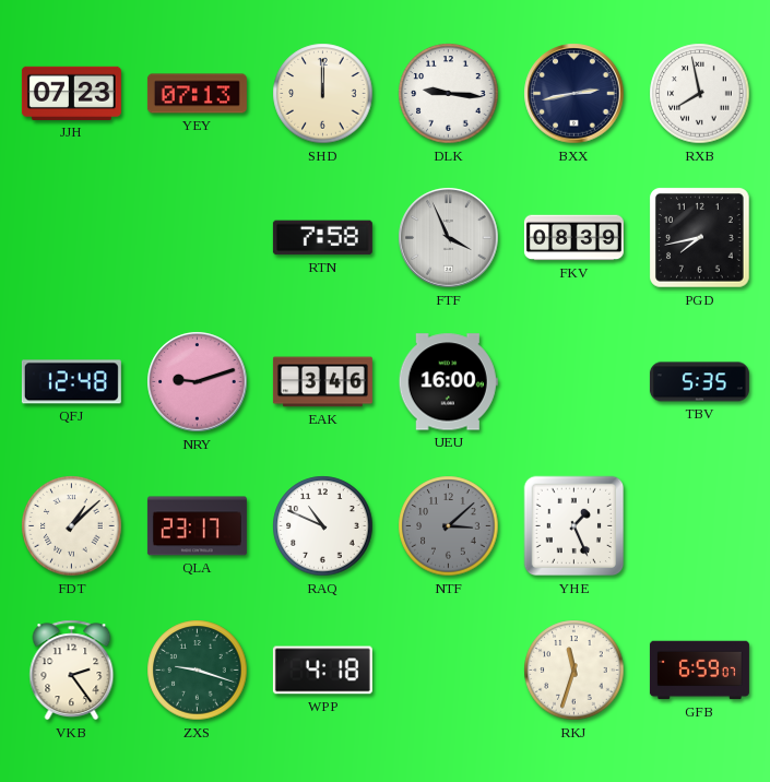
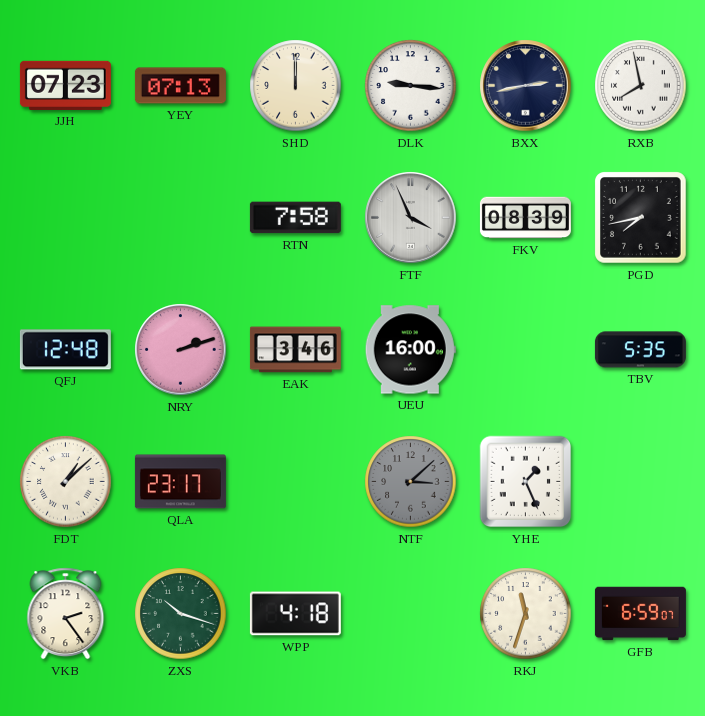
NRY: 9:12 -> 2:12
RAQ: 10:49 -> none
ZXS: 9:18 -> 10:18
